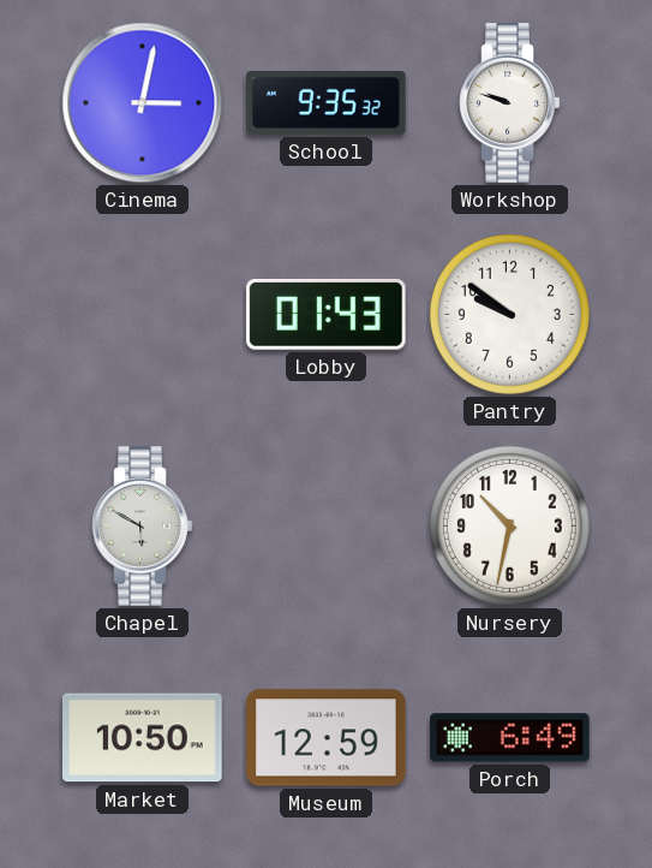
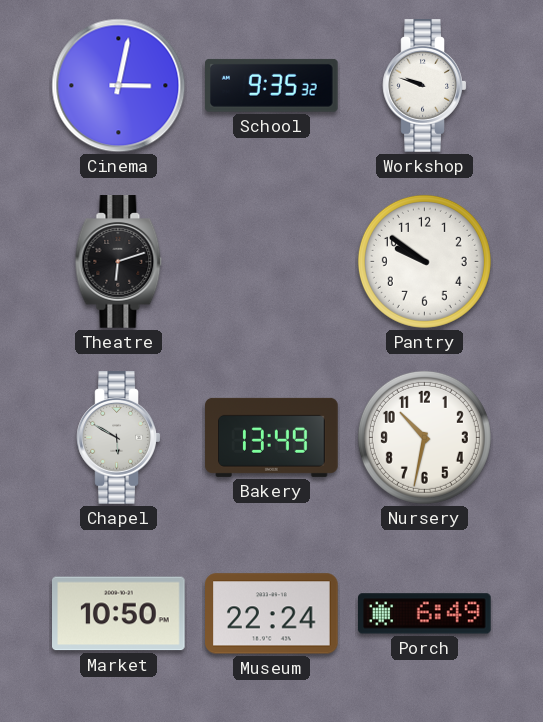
Theatre: none -> 6:12
Lobby: 01:43 -> none
Bakery: none -> 13:49
Museum: 12:59 -> 22:24
